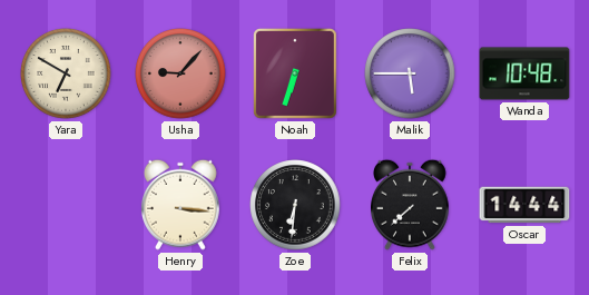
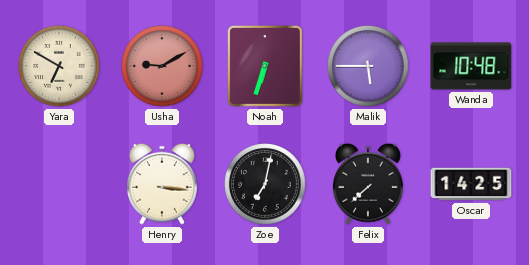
Usha: 9:07 -> 9:10
Zoe: 6:31 -> 7:02
Oscar: 14:44 -> 14:25
